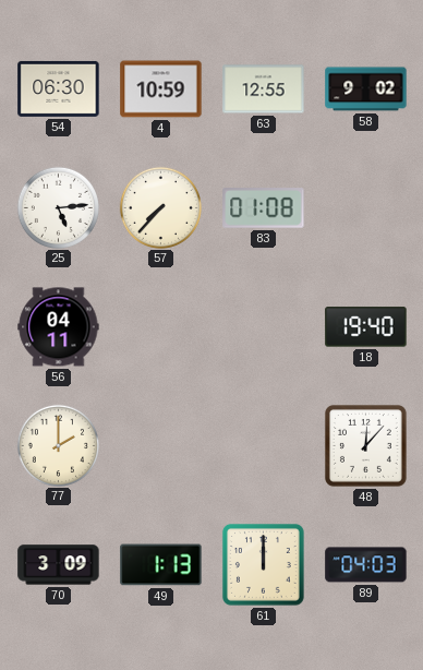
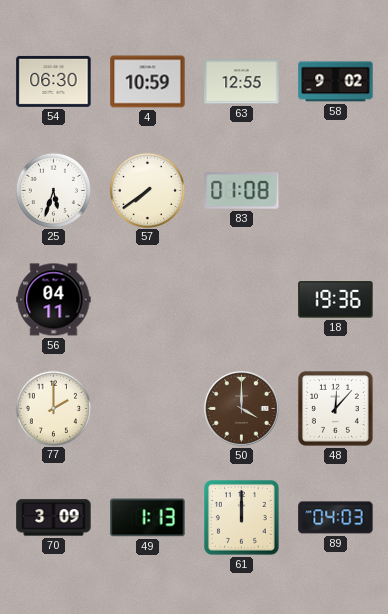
25: 5:14 -> 5:33
57: 7:37 -> 7:39
18: 19:40 -> 19:36
50: none -> 4:00
